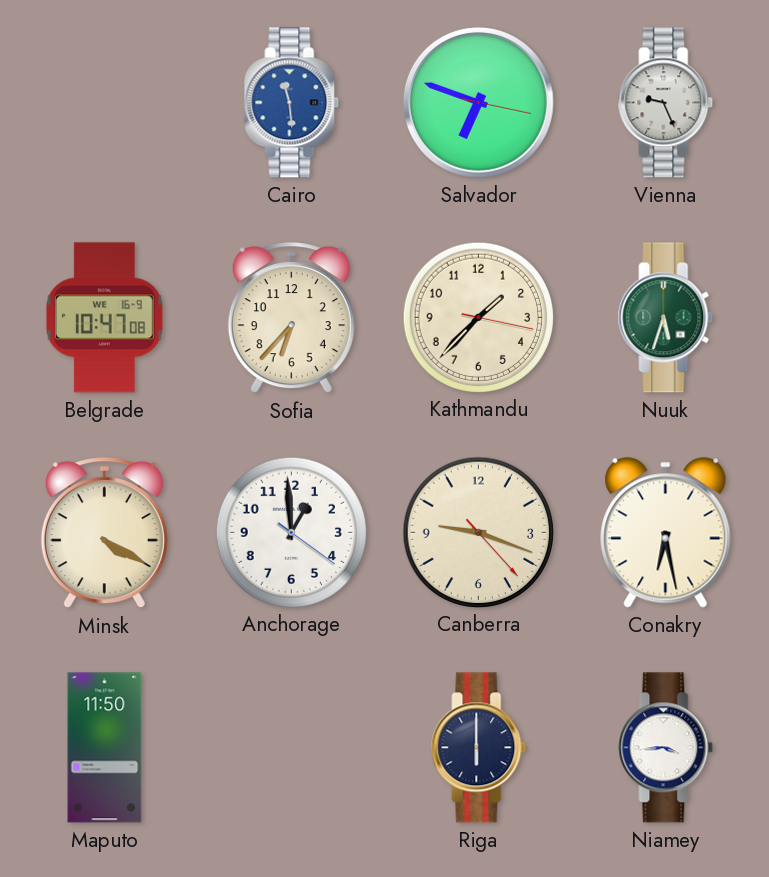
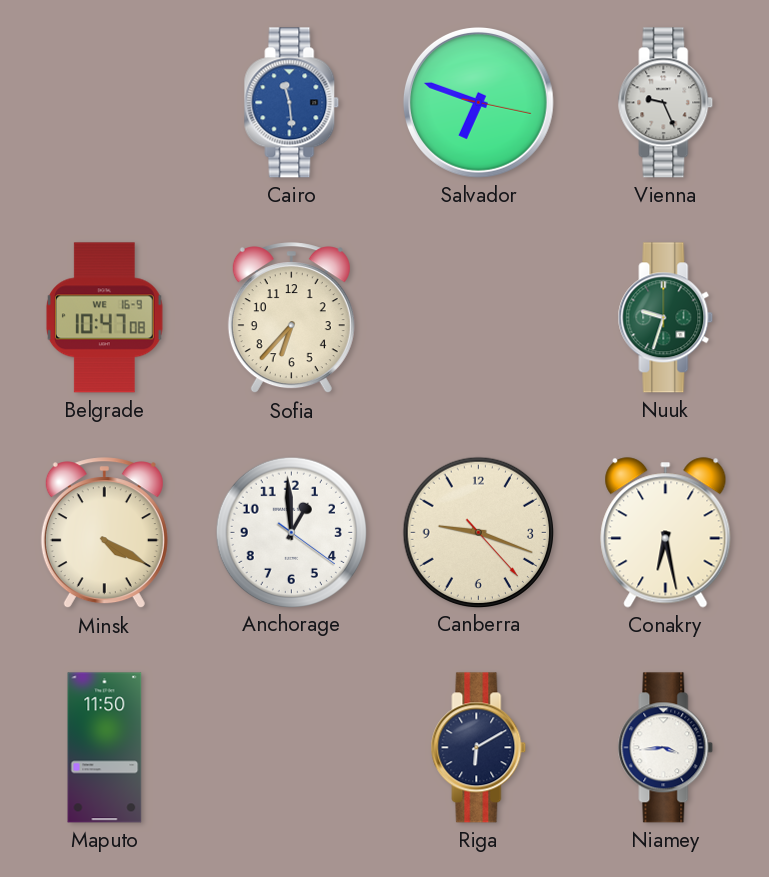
Kathmandu: 1:37 -> none
Nuuk: 5:33 -> 9:33
Riga: 6:00 -> 6:10
